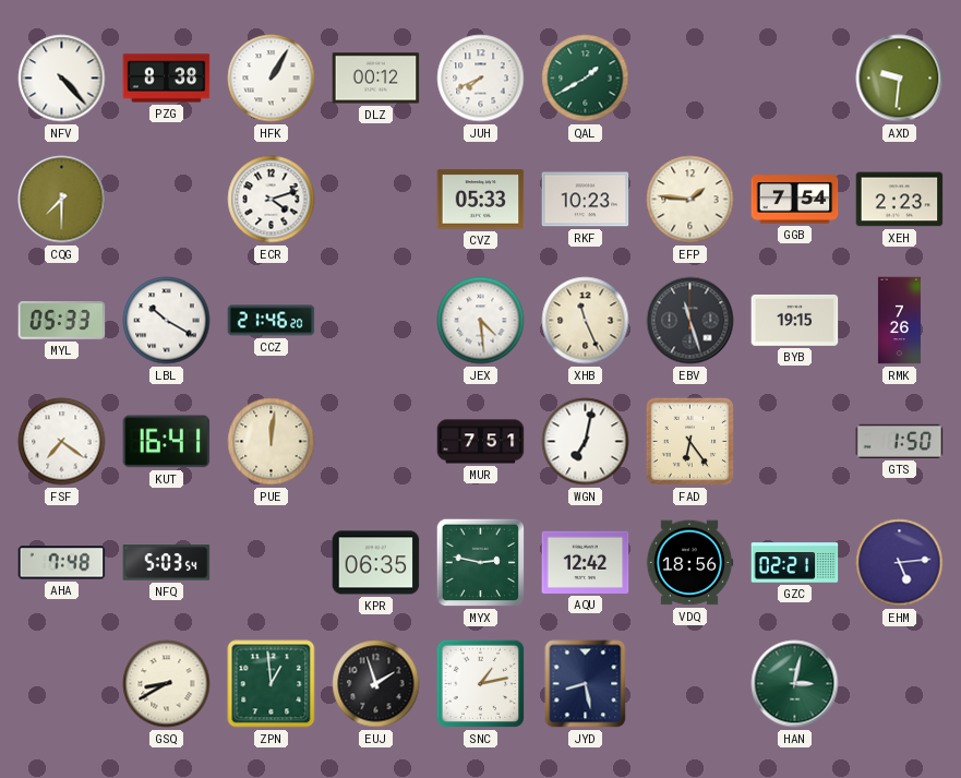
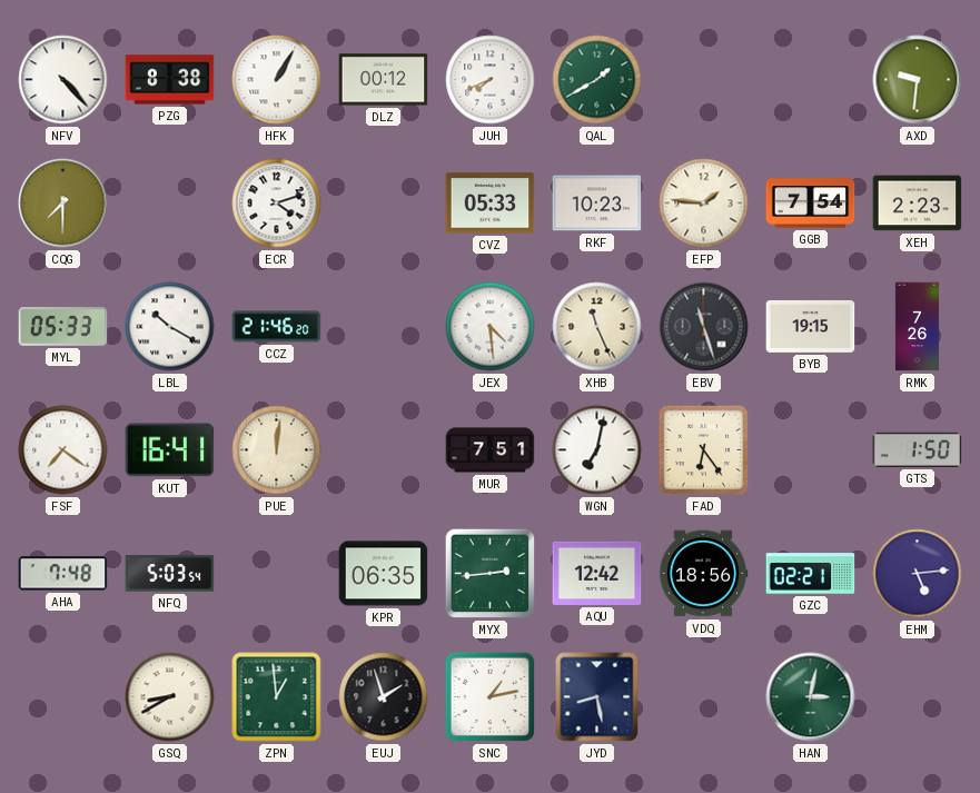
MYX: 2:47 -> 2:44
